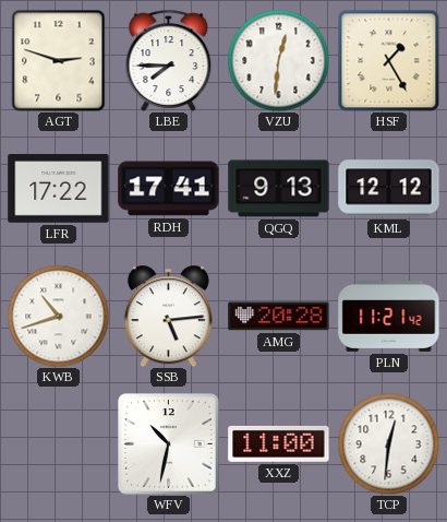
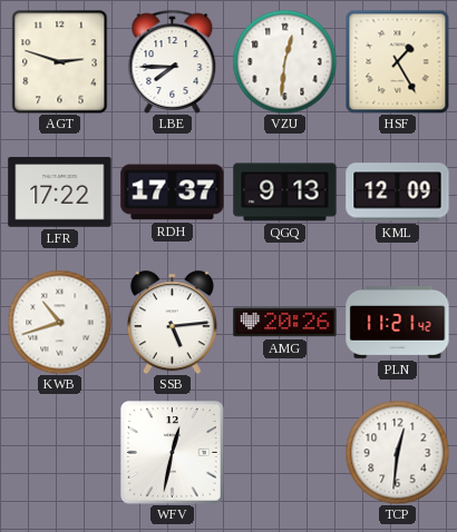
RDH: 17:41 -> 17:37
KML: 12:12 -> 12:09
AMG: 20:28 -> 20:26
WFV: 10:32 -> 12:32
XXZ: 11:00 -> none
